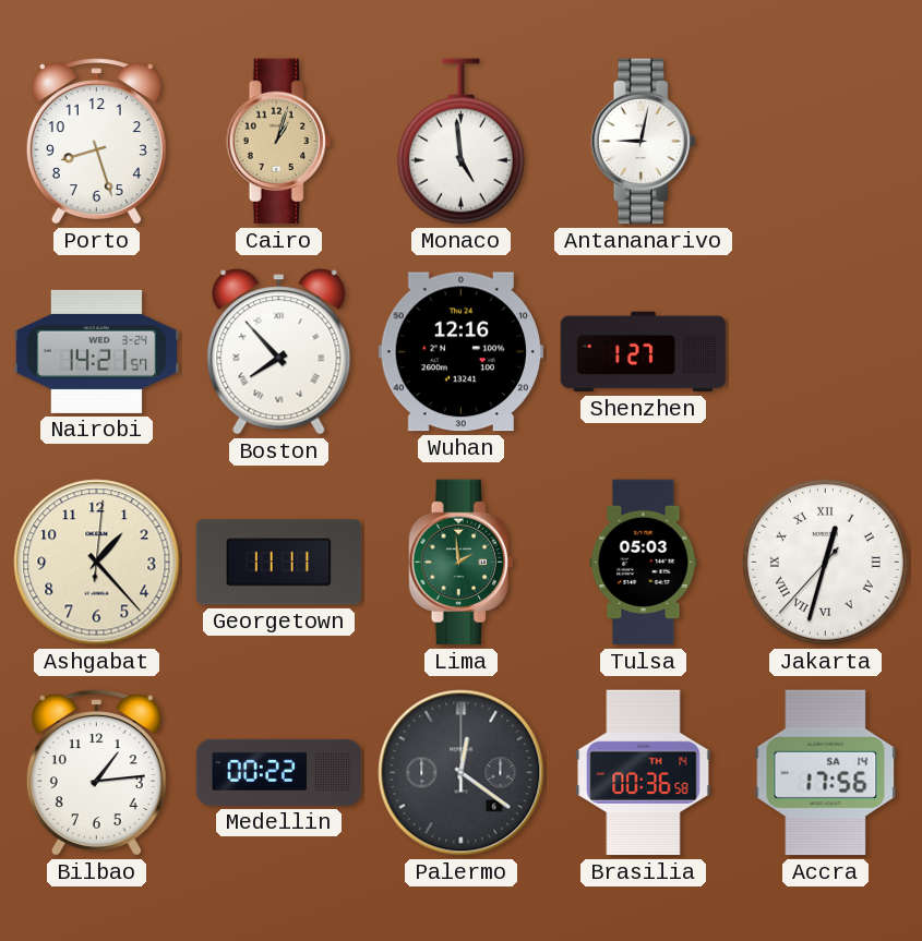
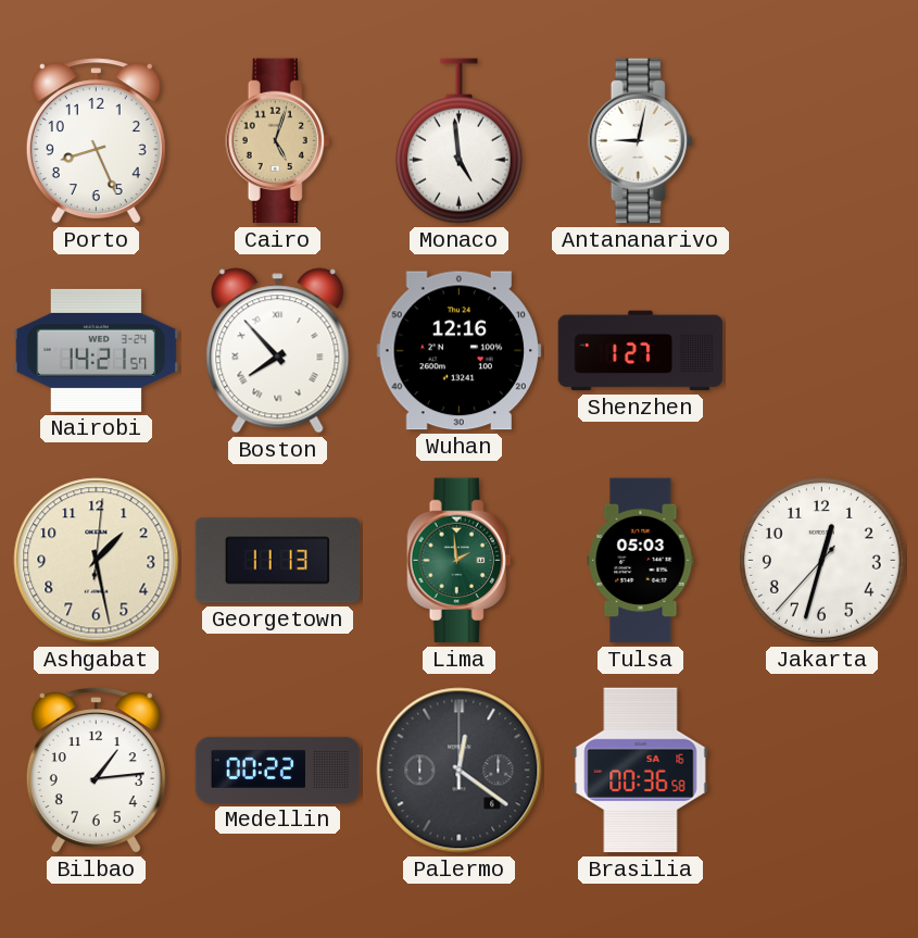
Porto: 8:27 -> 8:26
Cairo: 1:03 -> 5:03
Ashgabat: 1:23 -> 1:28
Georgetown: 11:11 -> 11:13
Jakarta numerals: Roman -> Arabic
Brasilia date: TH 14 -> SA 16
Accra: 17:56 -> none
